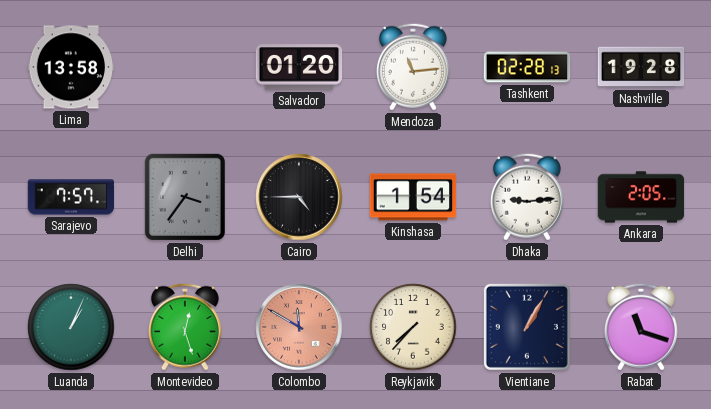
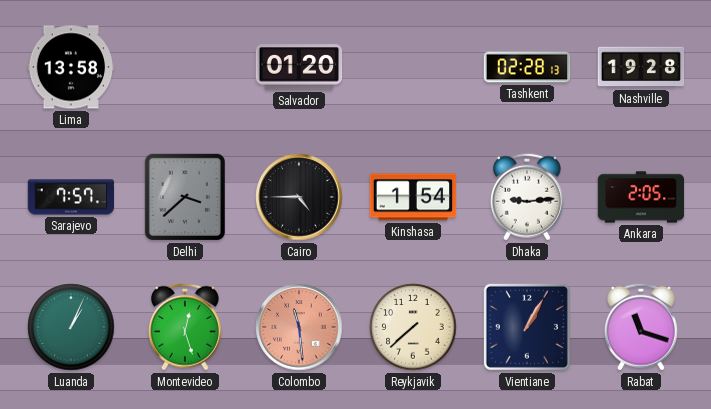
Mendoza: 11:14 -> none
Delhi: 3:36 -> 3:38
Colombo: 11:50 -> 11:29
Reykjavik: 7:37 -> 7:38
